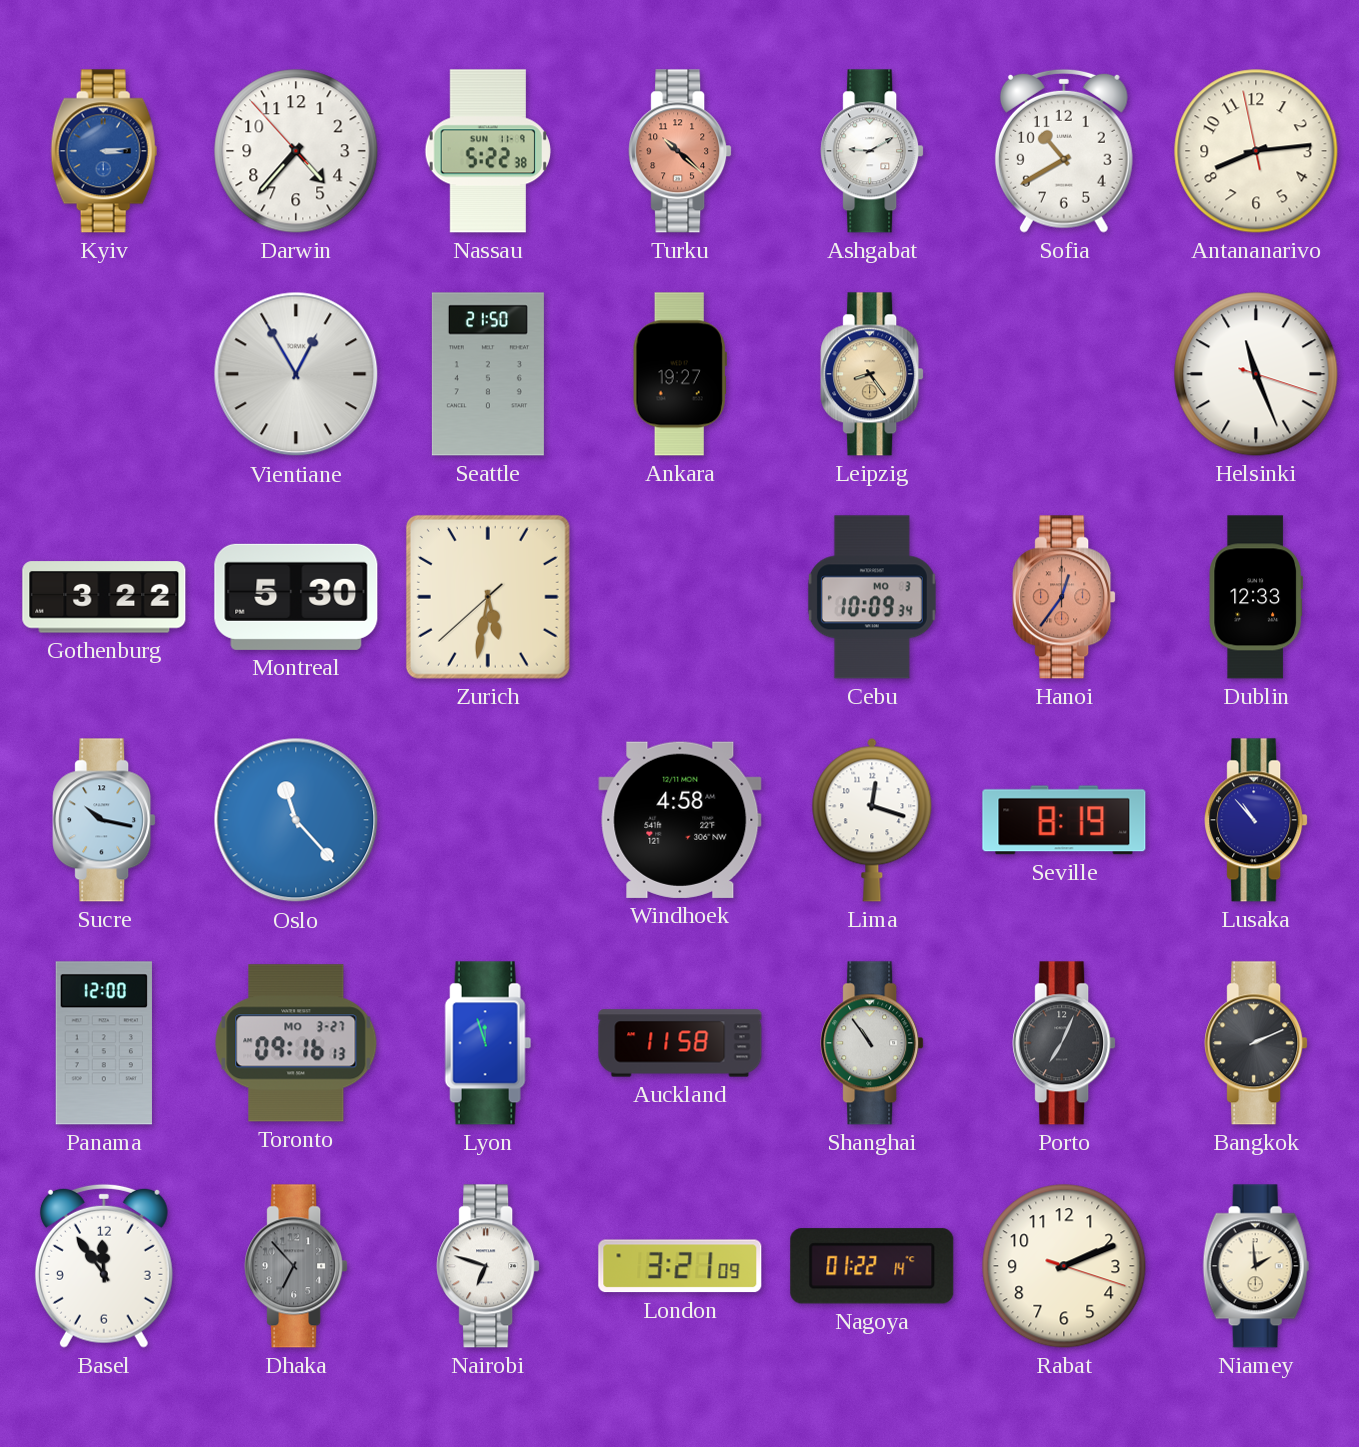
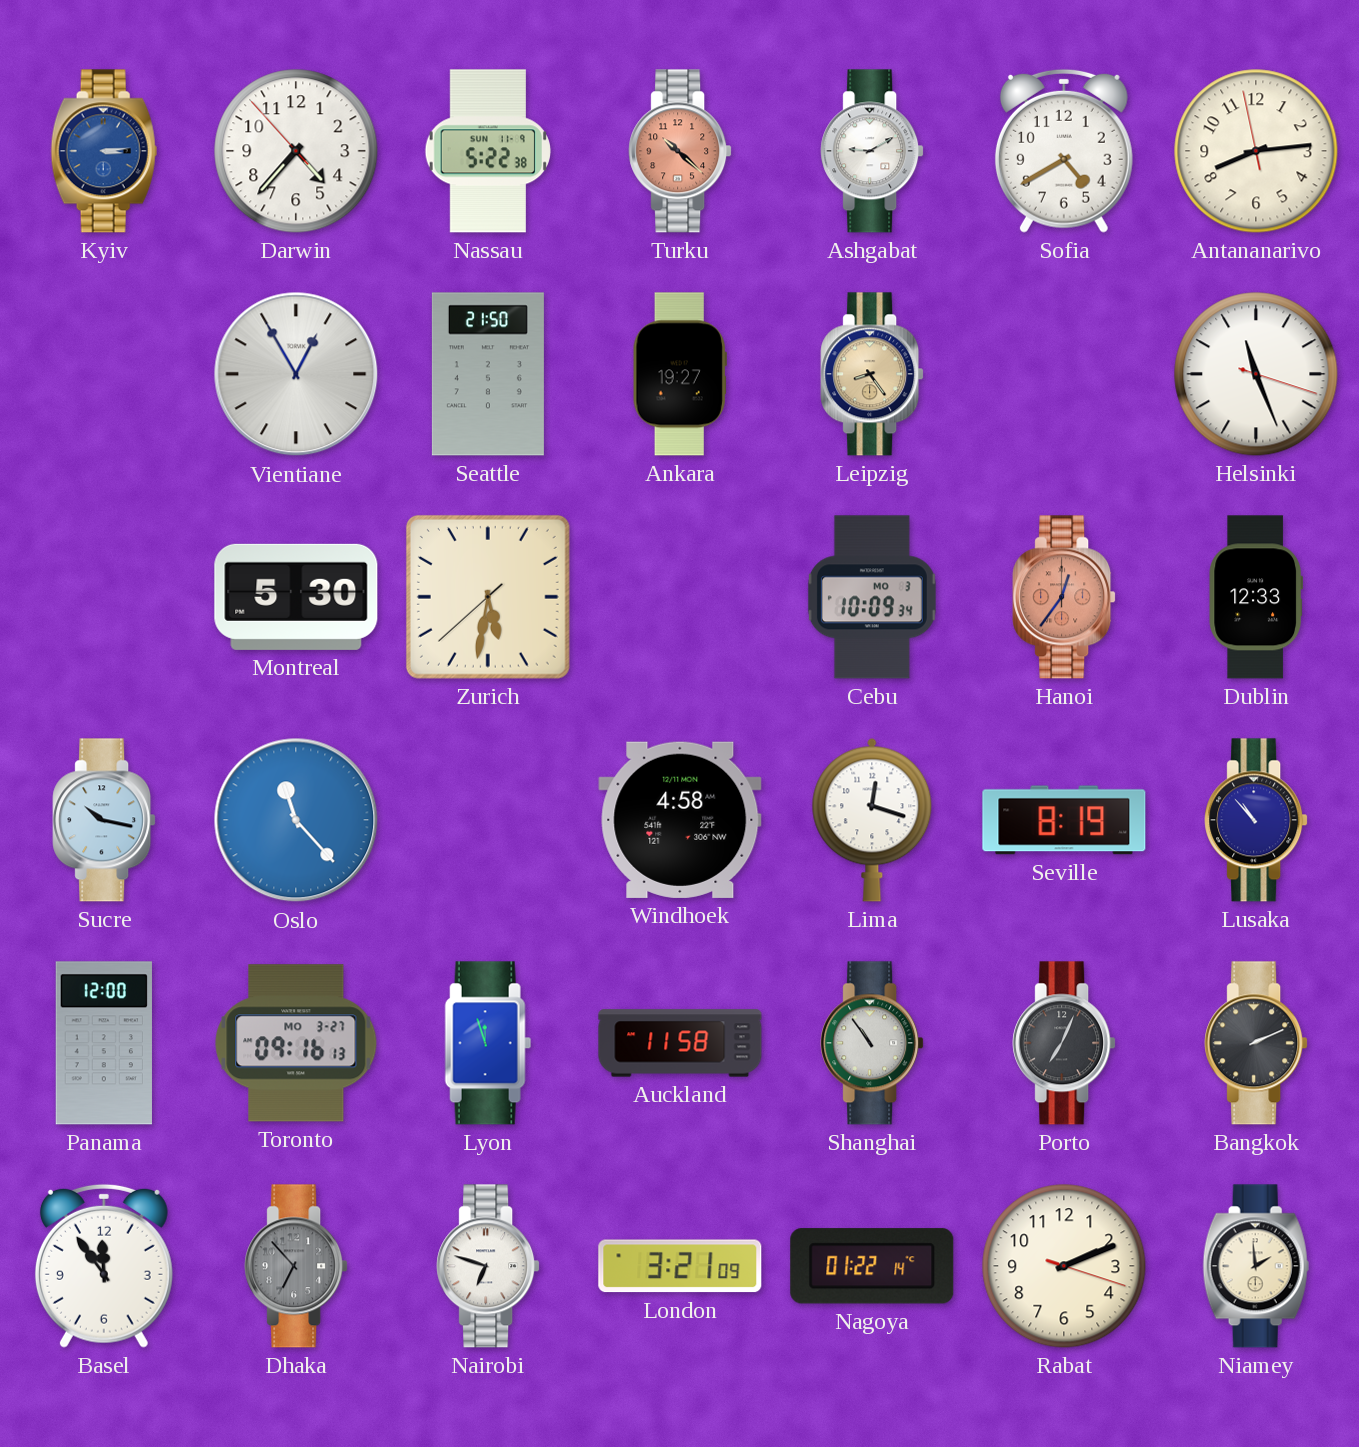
Sofia: 10:40 -> 4:40
Gothenburg: 3:22 -> none
